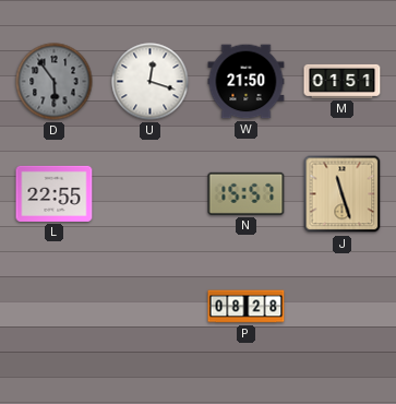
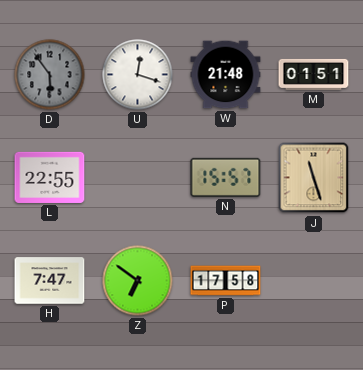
W: 21:50 -> 21:48
H: none -> 7:47
Z: none -> 6:51
P: 08:28 -> 17:58
